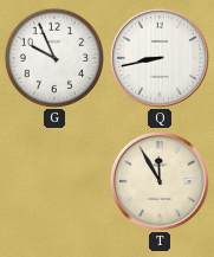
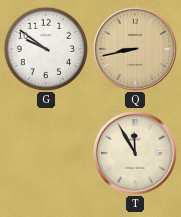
G: 9:56 -> 9:51
Q dial: white -> champagne
